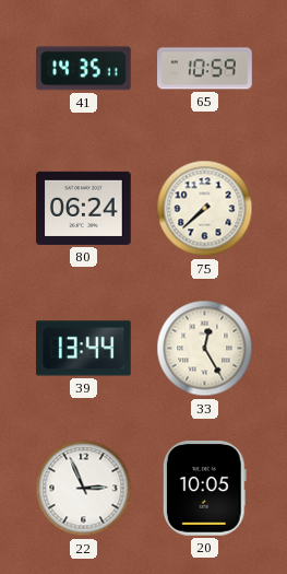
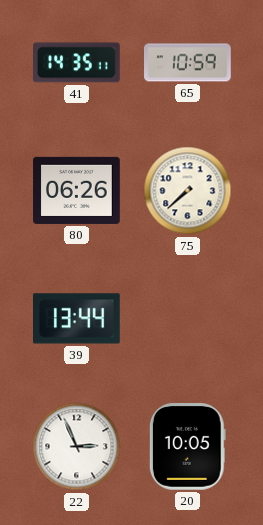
80: 06:24 -> 06:26
33: 12:25 -> none
